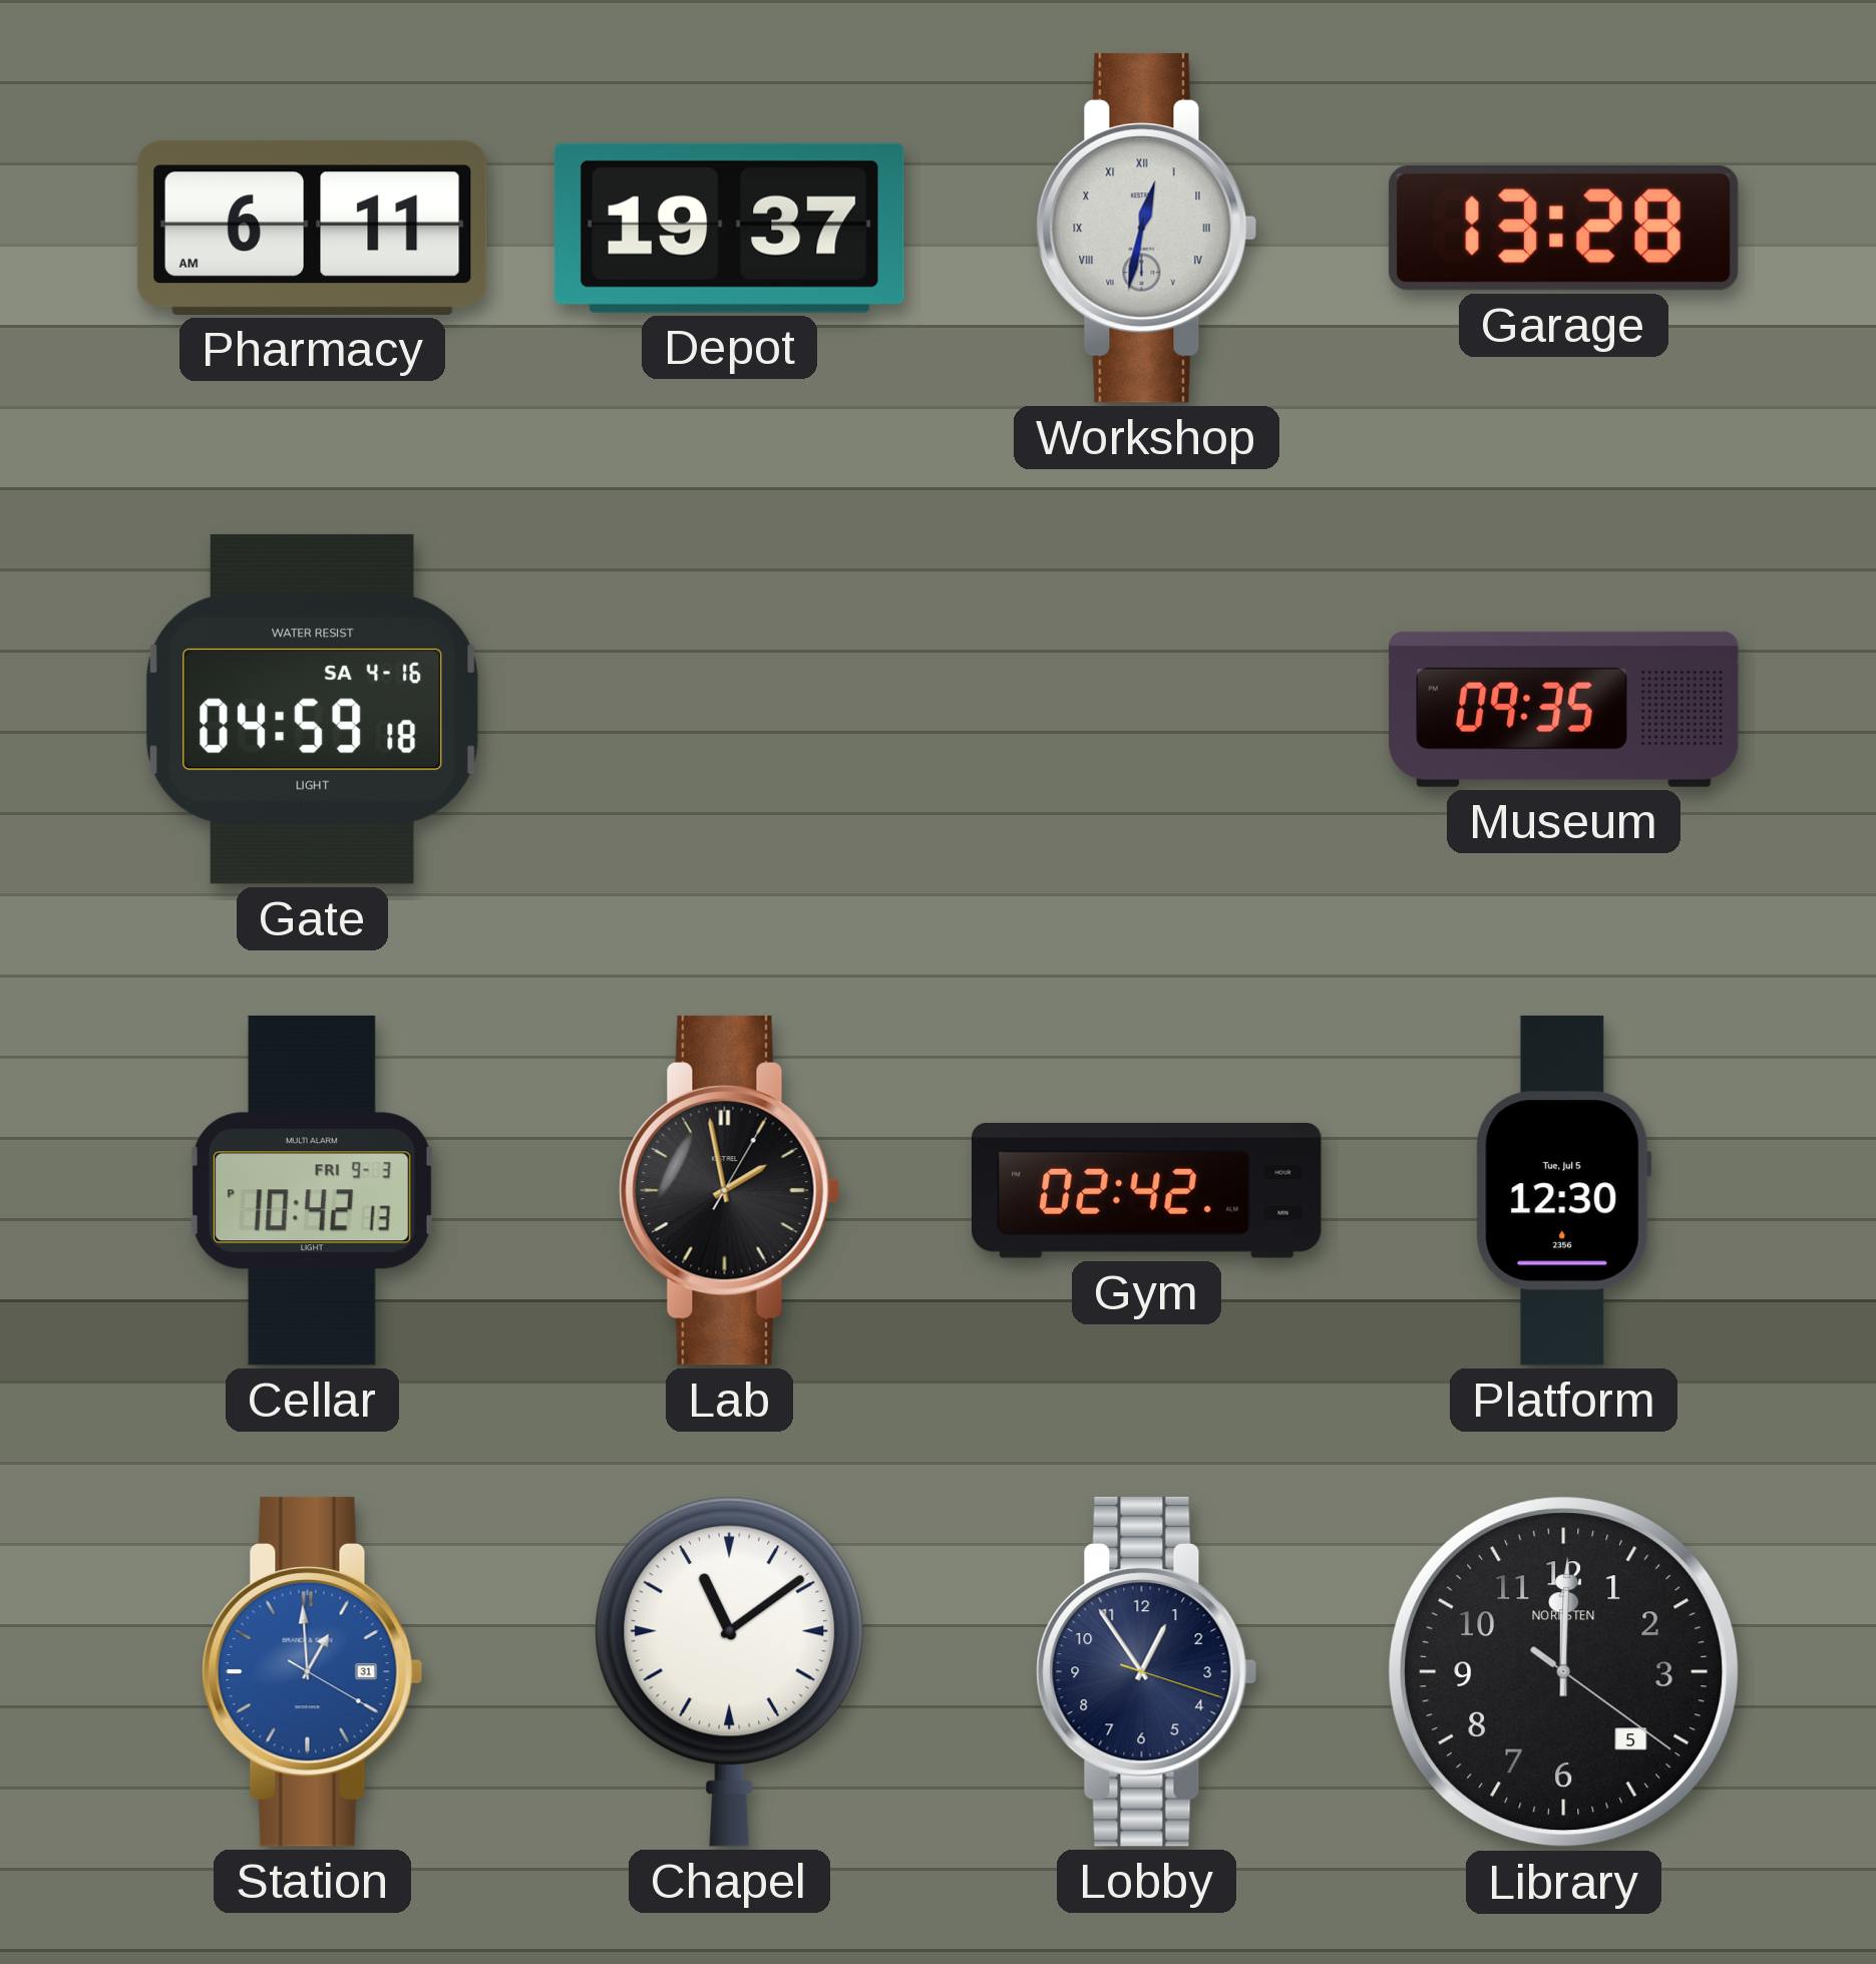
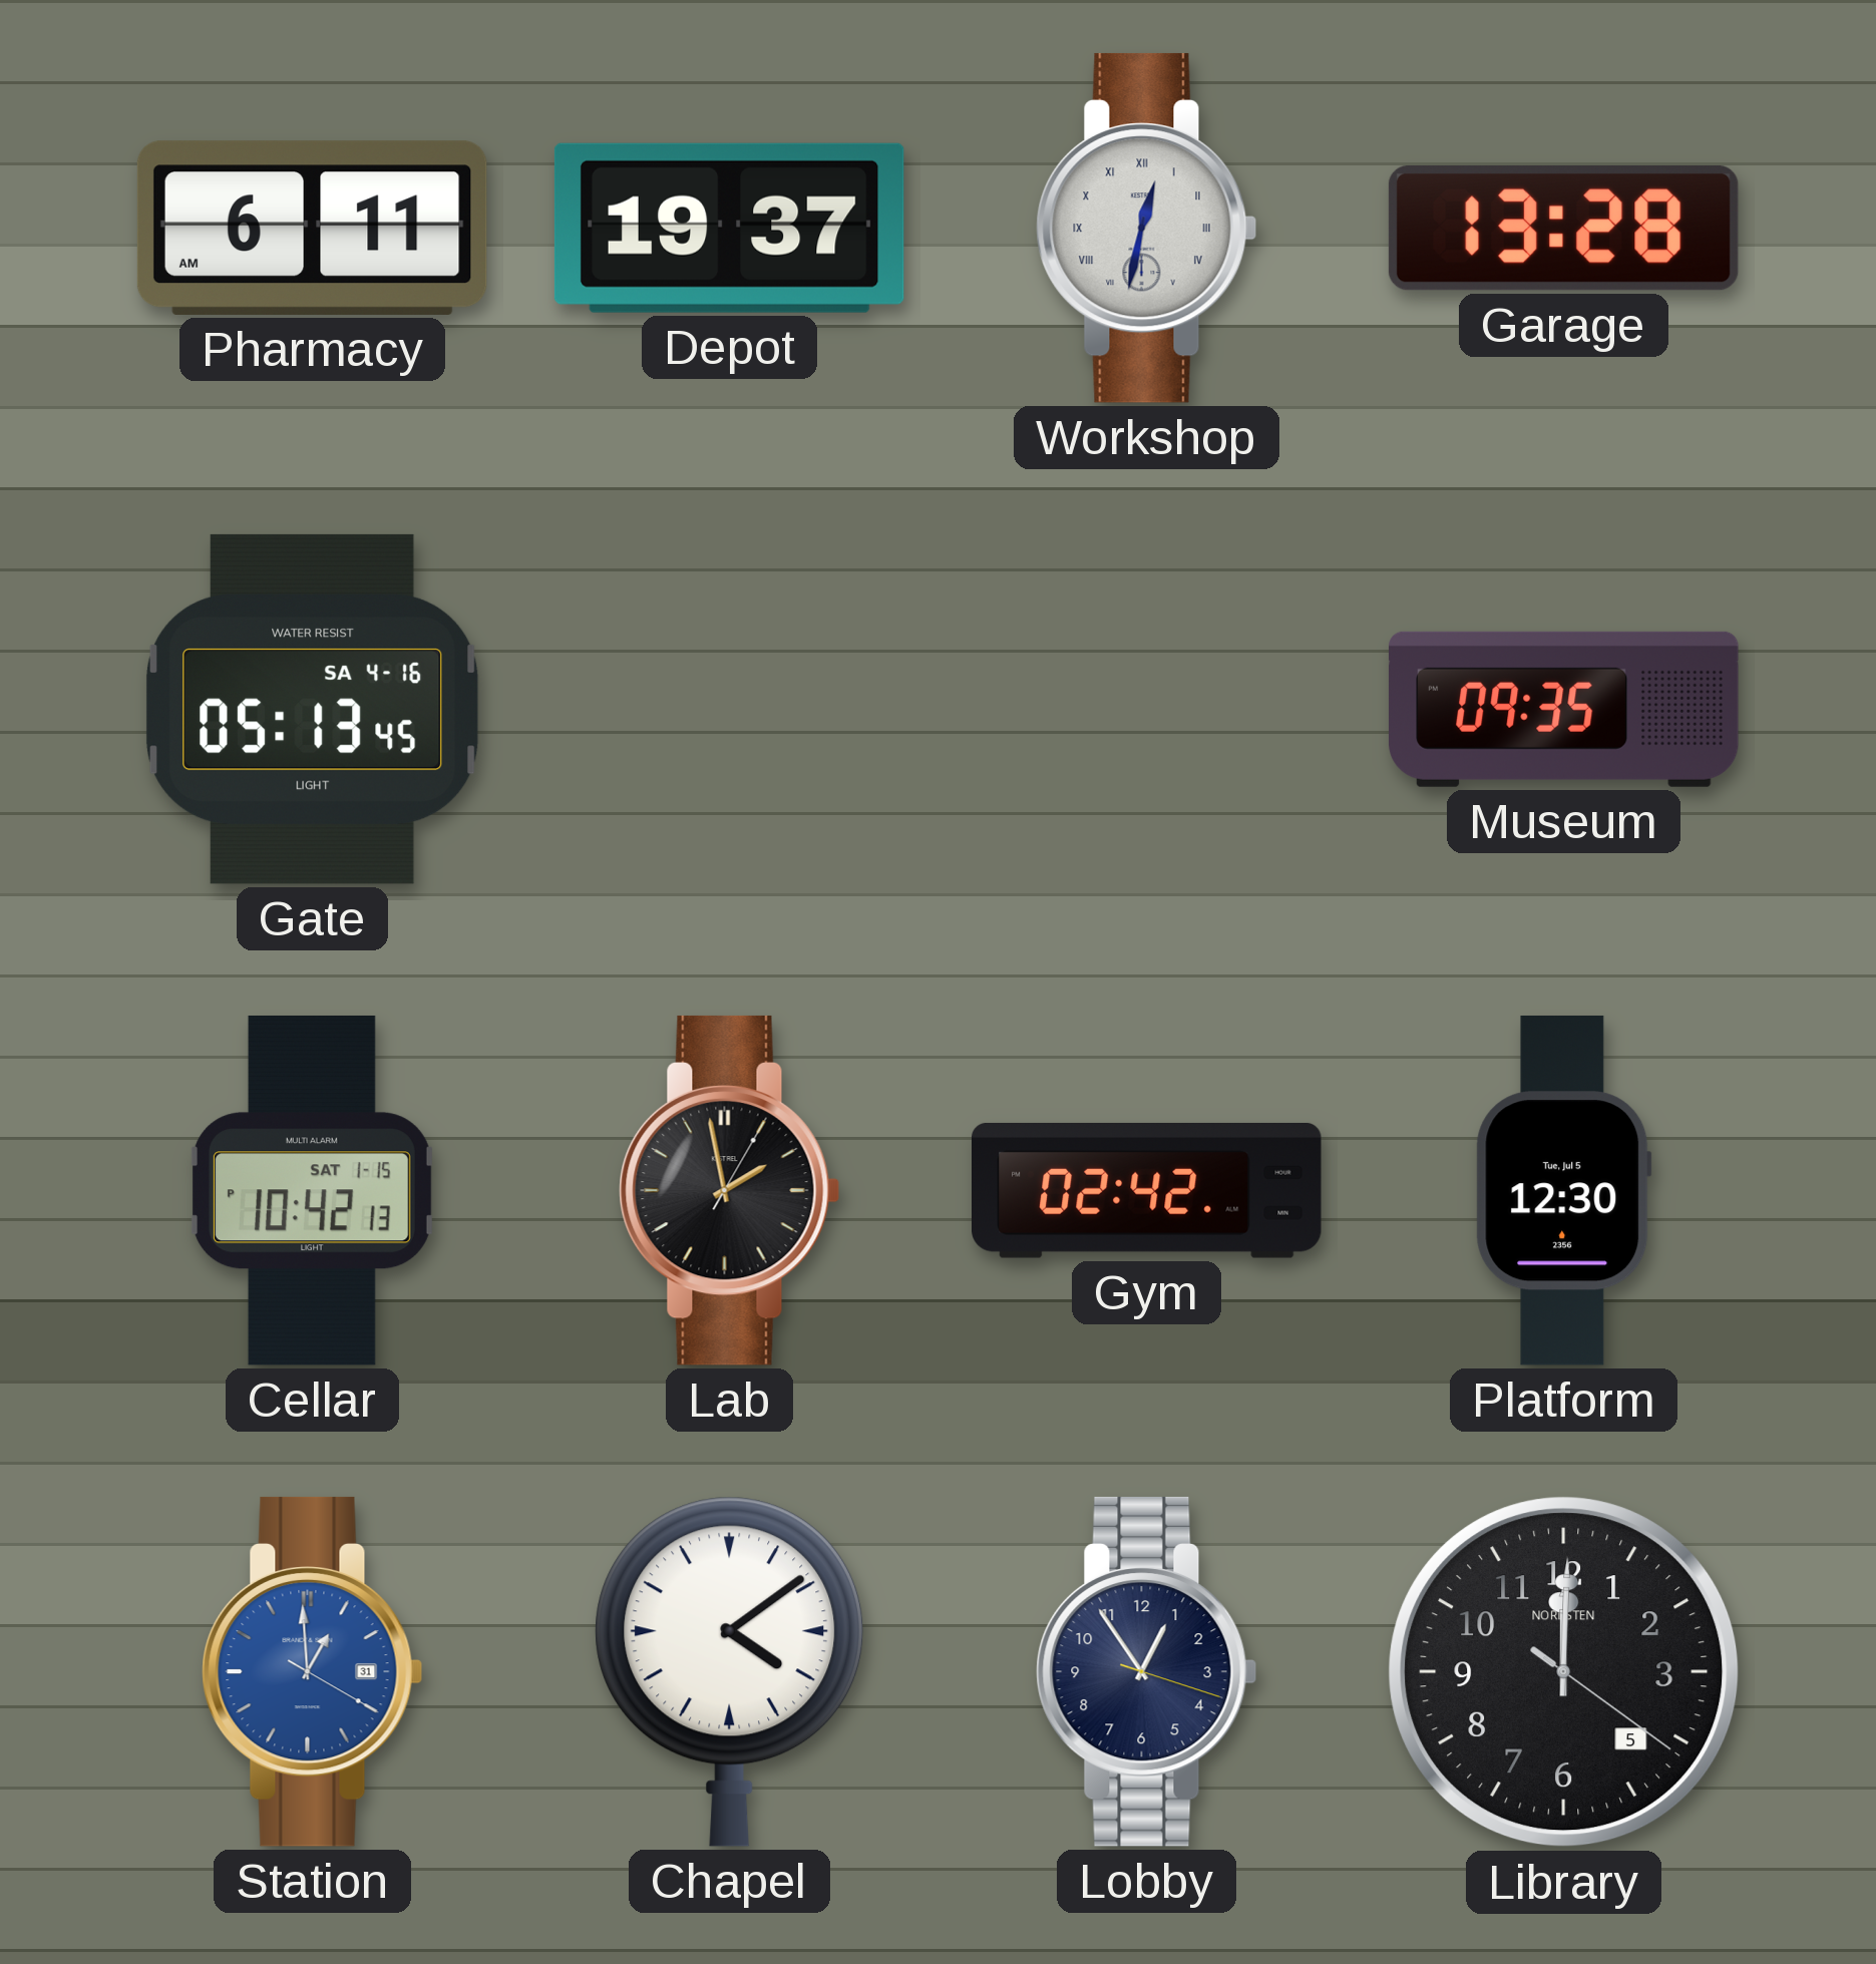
Gate: 04:59 -> 05:13
Cellar date: FRI 9-3 -> SAT 1-15
Chapel: 11:09 -> 4:09
